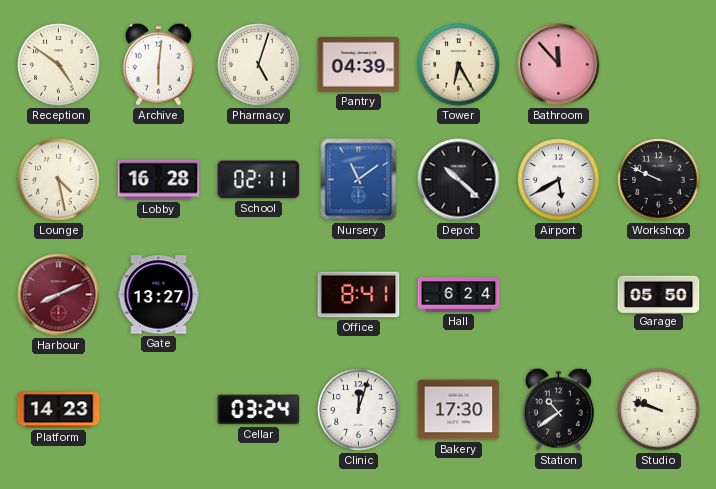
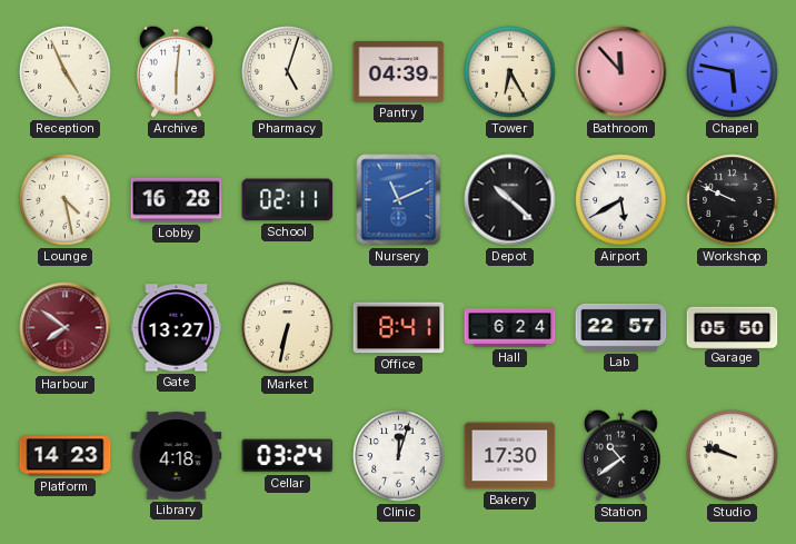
Reception: 4:51 -> 4:56
Chapel: none -> 5:47
Nursery: 11:09 -> 11:11
Harbour: 8:11 -> 7:51
Market: none -> 6:32
Lab: none -> 22:57
Library: none -> 4:18
